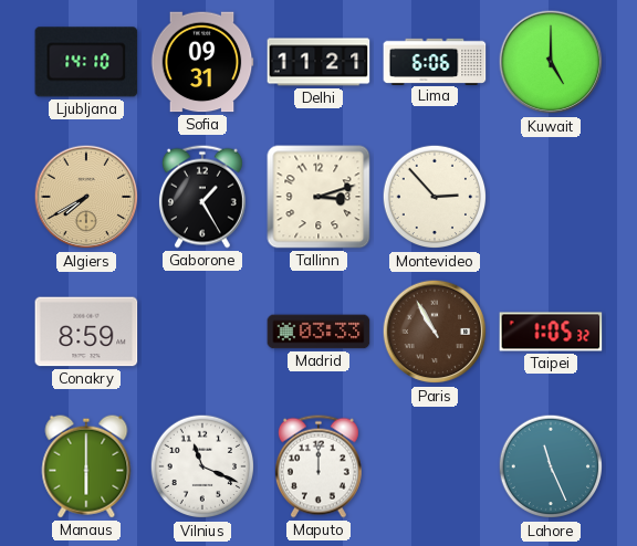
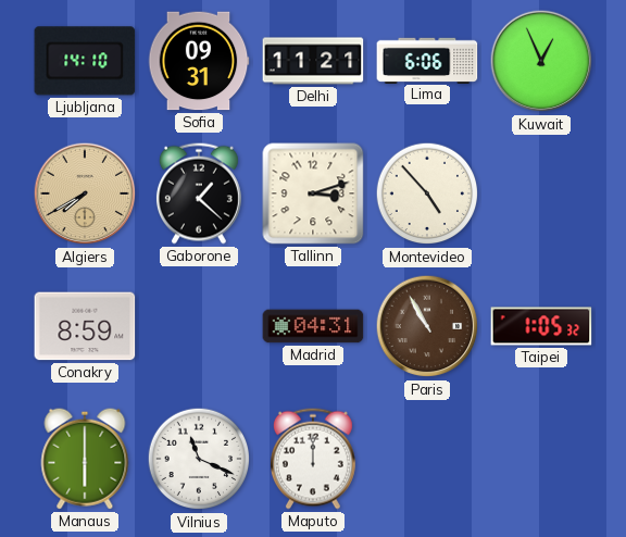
Kuwait: 5:00 -> 12:56
Gaborone: 1:25 -> 1:22
Montevideo: 2:53 -> 4:53
Madrid: 03:33 -> 04:31
Lahore: 11:26 -> none
